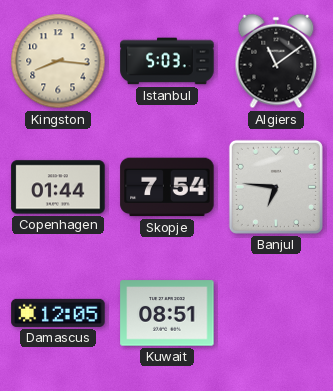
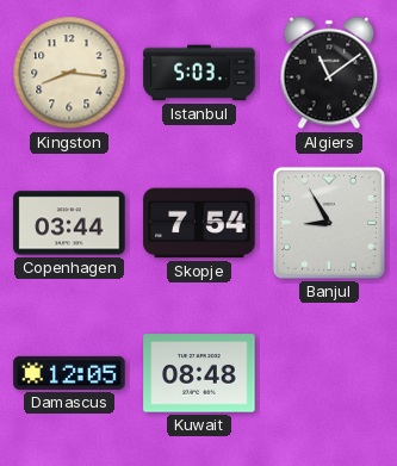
Copenhagen: 01:44 -> 03:44
Banjul: 6:46 -> 8:55
Kuwait: 08:51 -> 08:48
